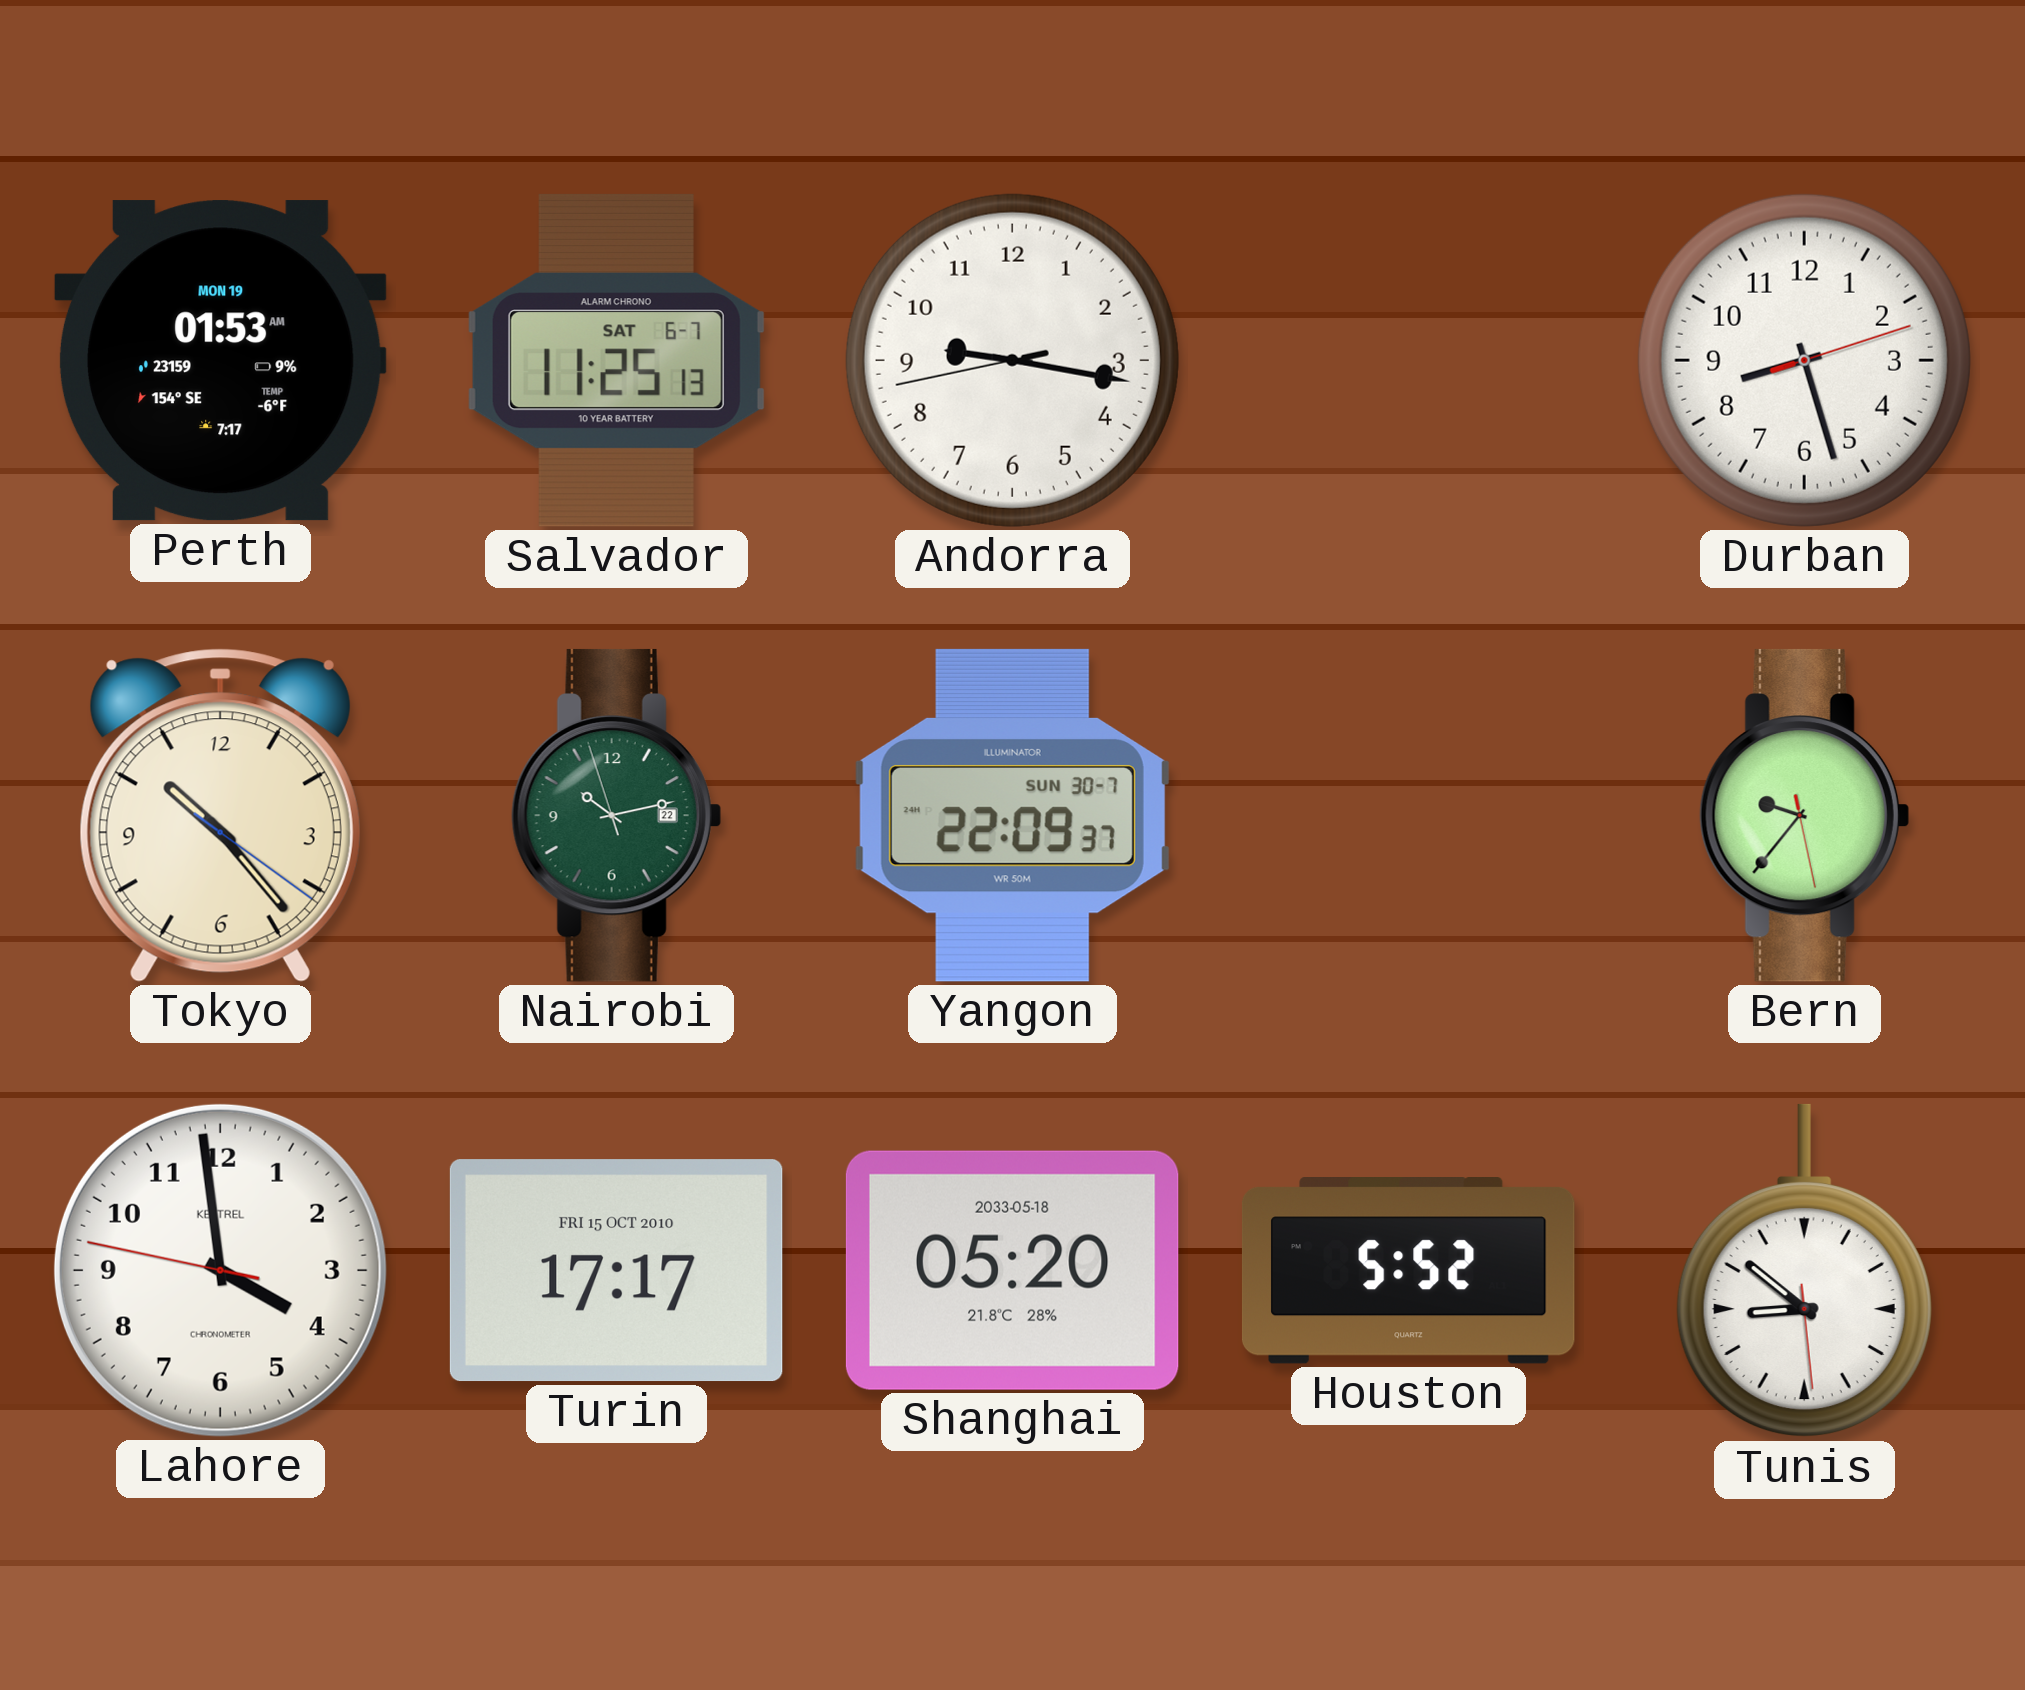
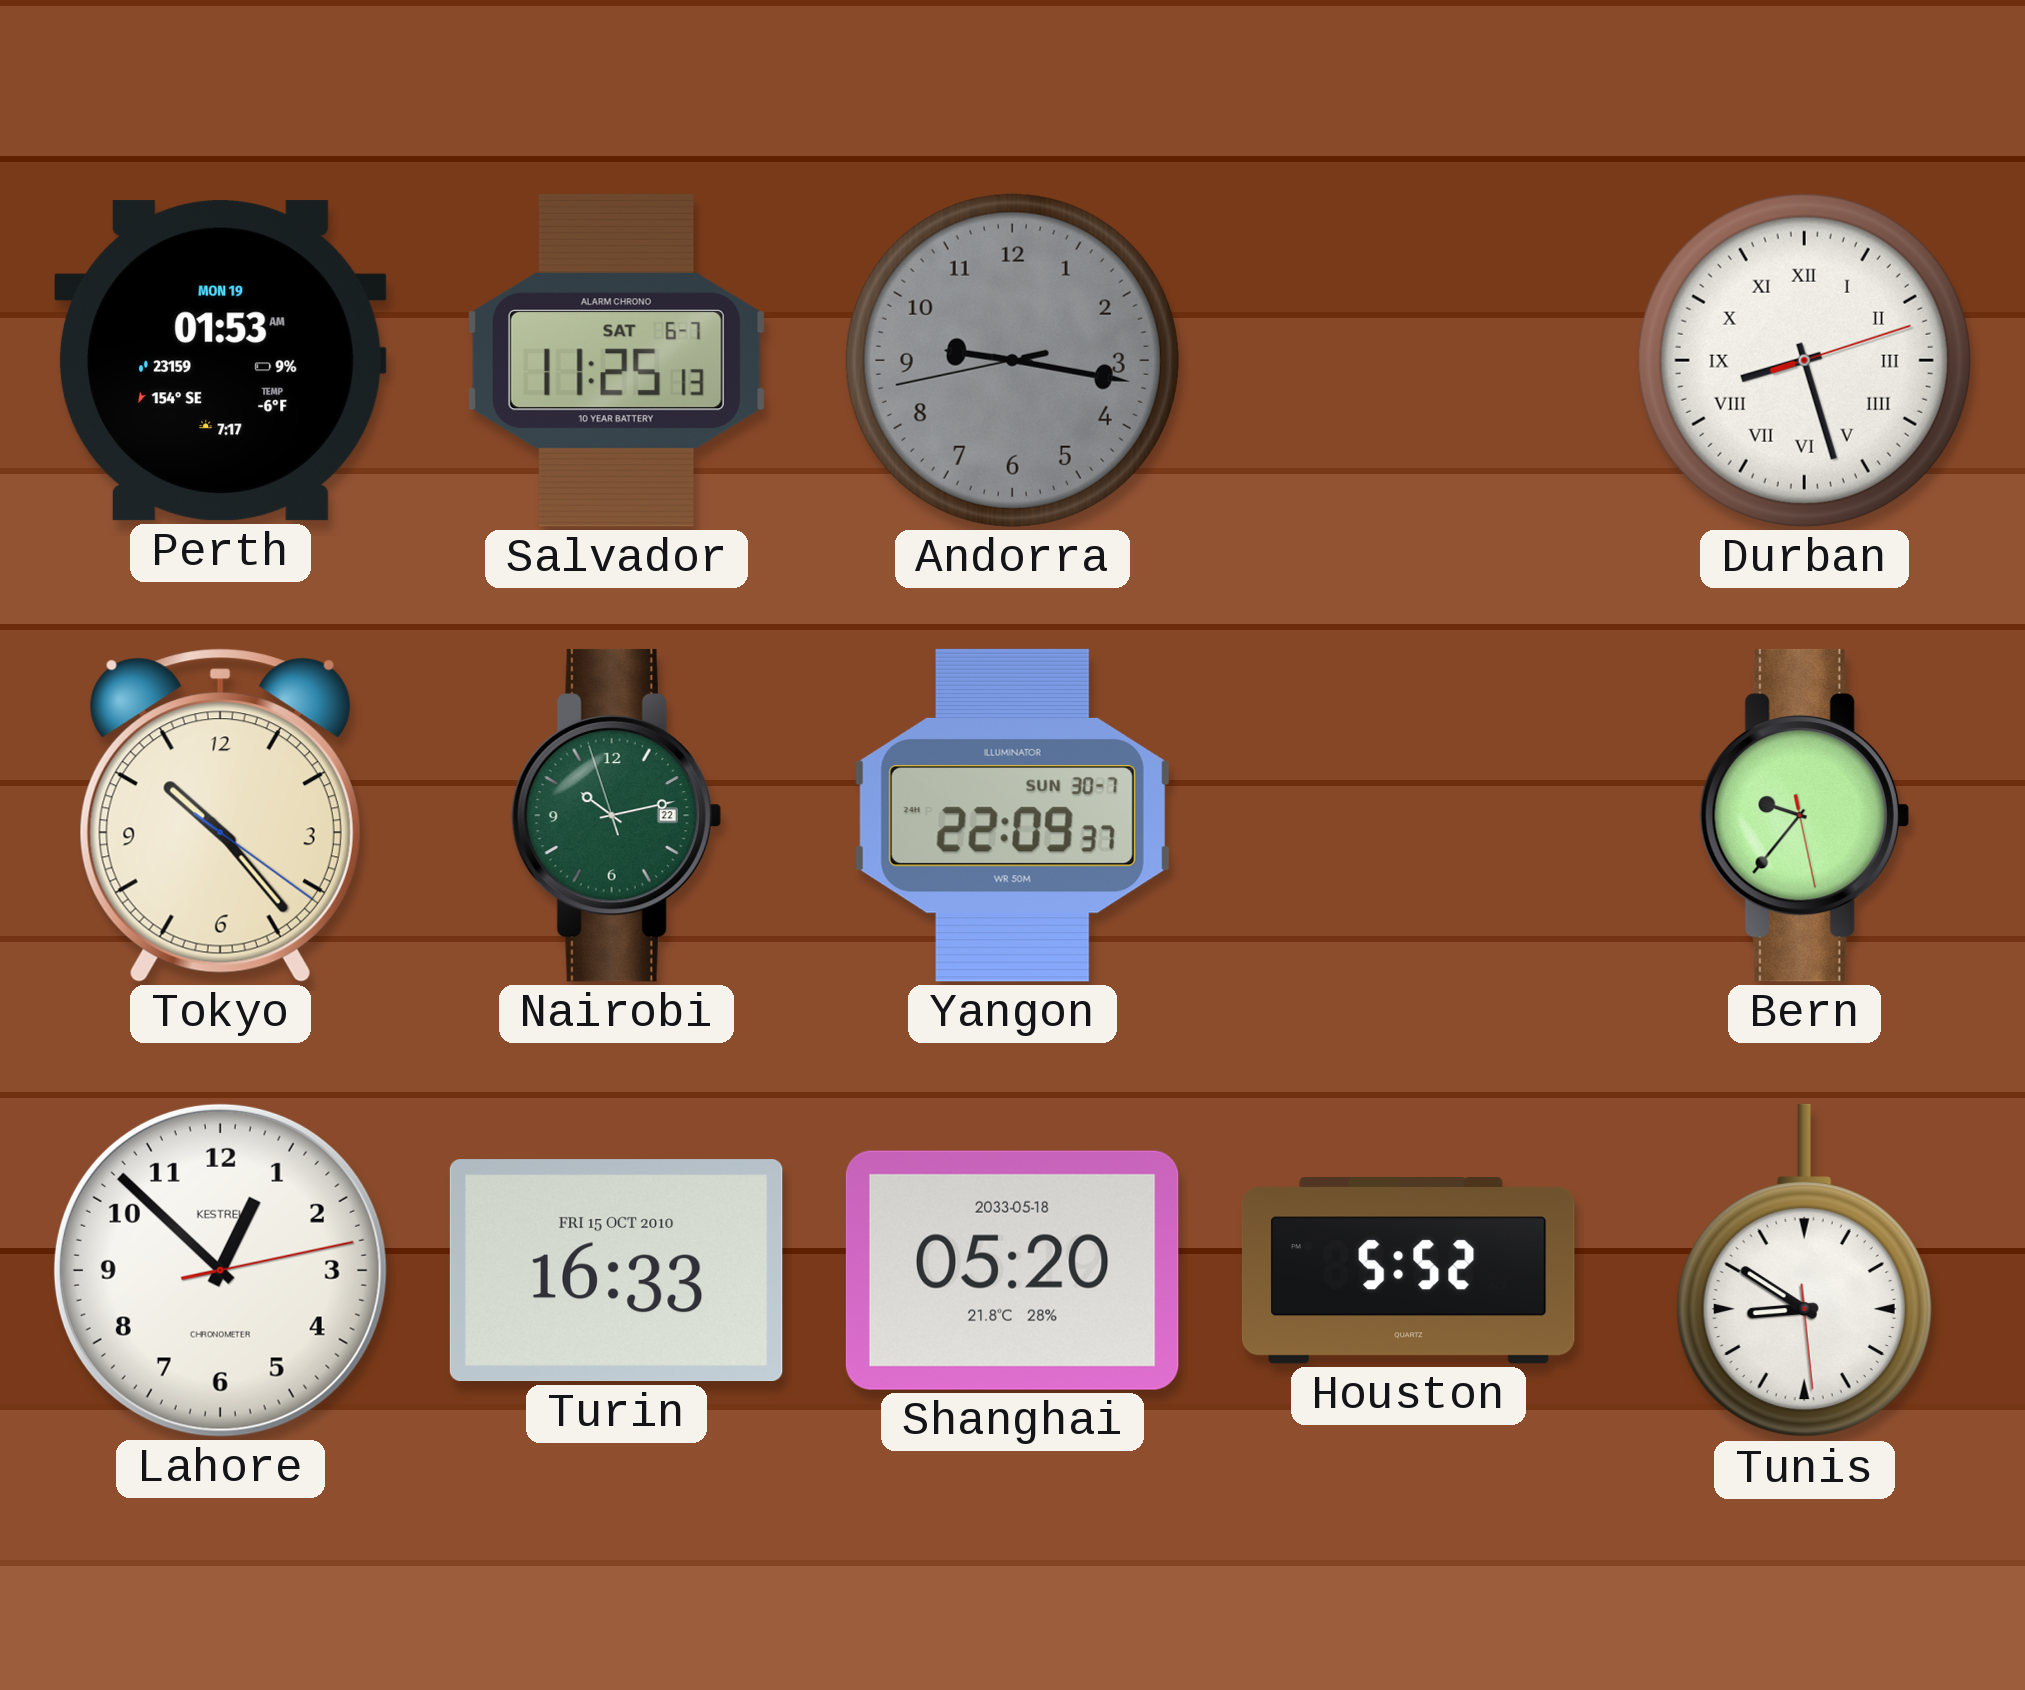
Andorra dial: white -> grey
Durban numerals: Arabic -> Roman
Lahore: 3:58 -> 12:52
Turin: 17:17 -> 16:33
Tunis: 8:51 -> 8:50
